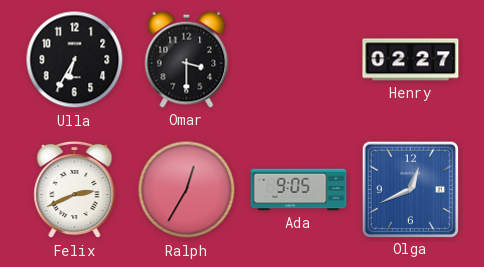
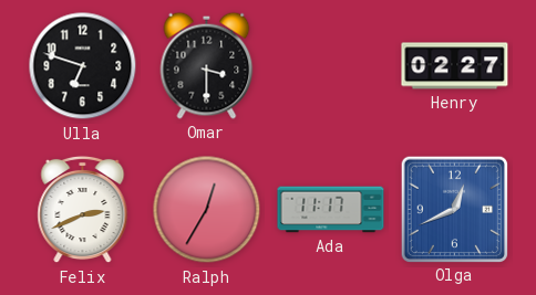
Ulla: 6:35 -> 6:48
Ada: 9:05 -> 11:17
